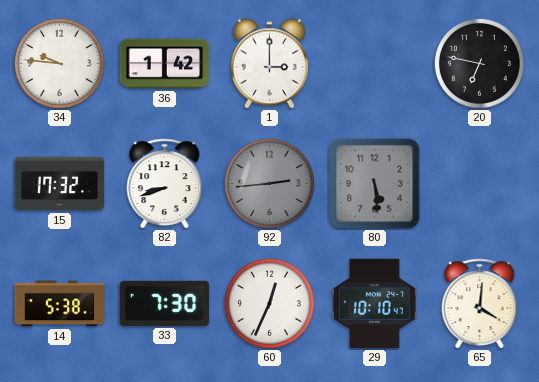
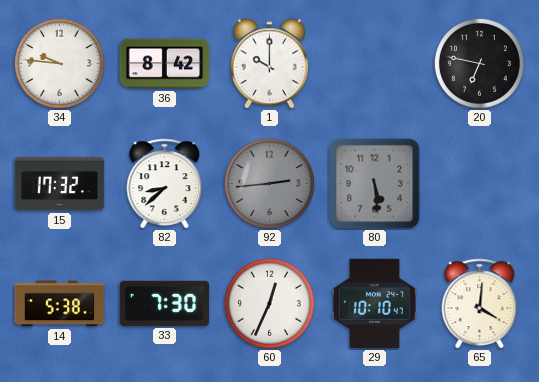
36: 1:42 -> 8:42
1: 3:00 -> 10:00
82: 8:42 -> 8:38
